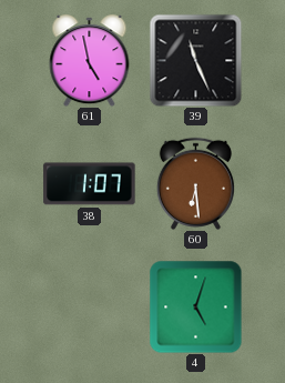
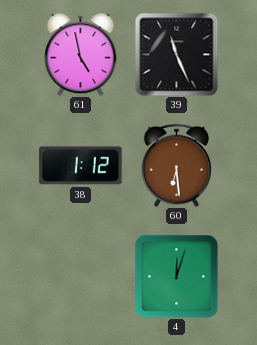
38: 1:07 -> 1:12
4: 5:03 -> 12:03
